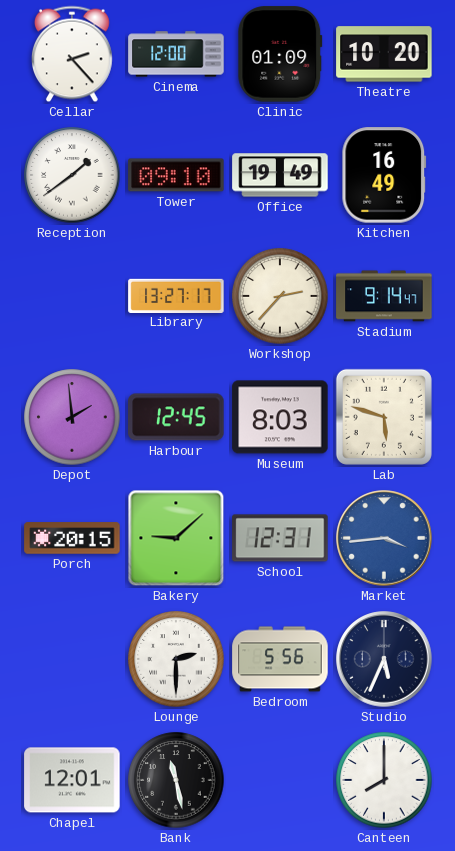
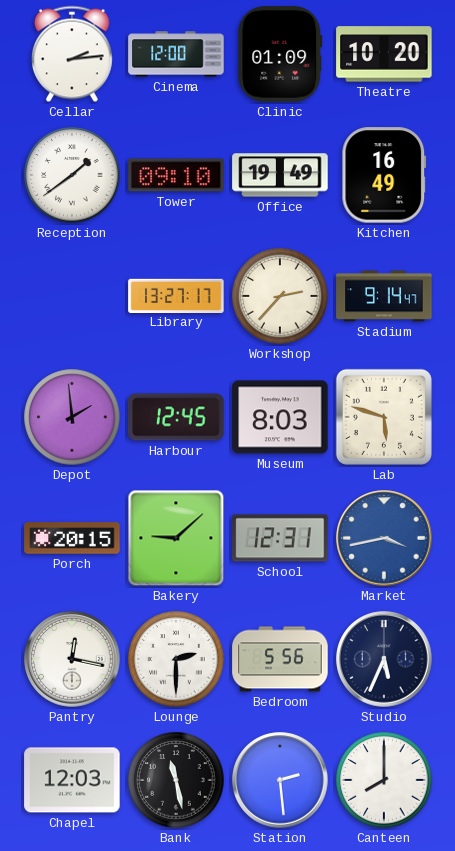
Cellar: 2:23 -> 2:14
Market: 3:44 -> 3:43
Pantry: none -> 12:17
Chapel: 12:01 -> 12:03
Station: none -> 2:29
